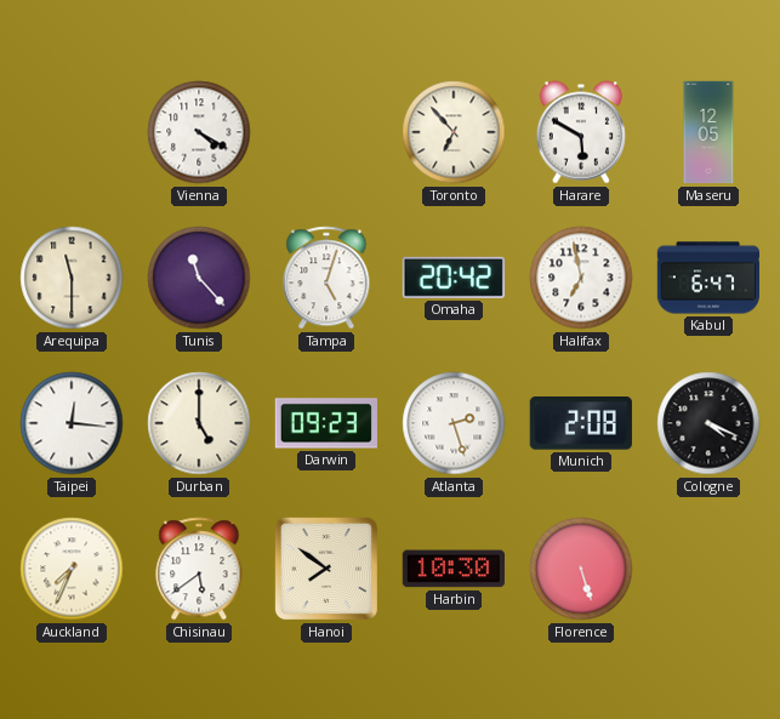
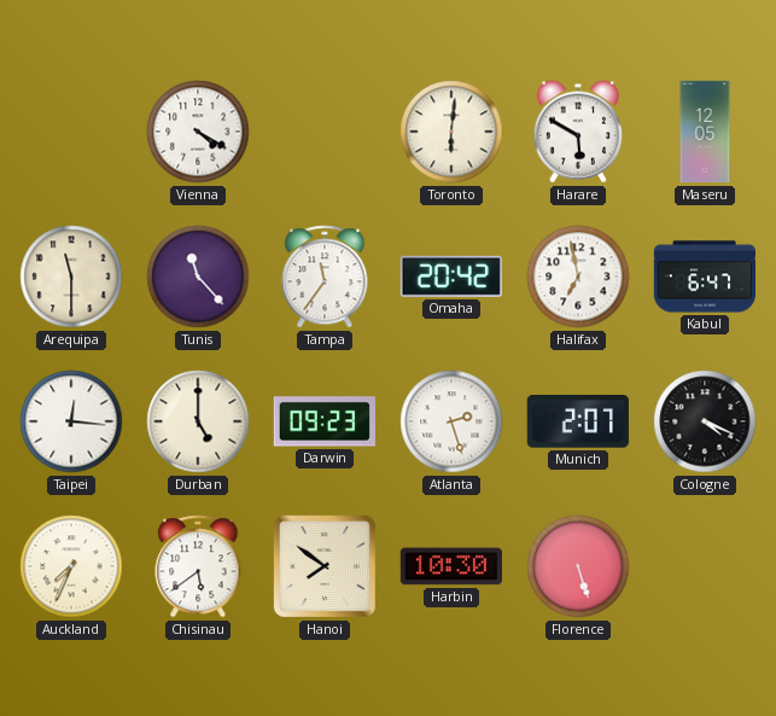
Toronto: 6:53 -> 6:01
Tampa: 5:03 -> 11:36
Munich: 2:08 -> 2:07
